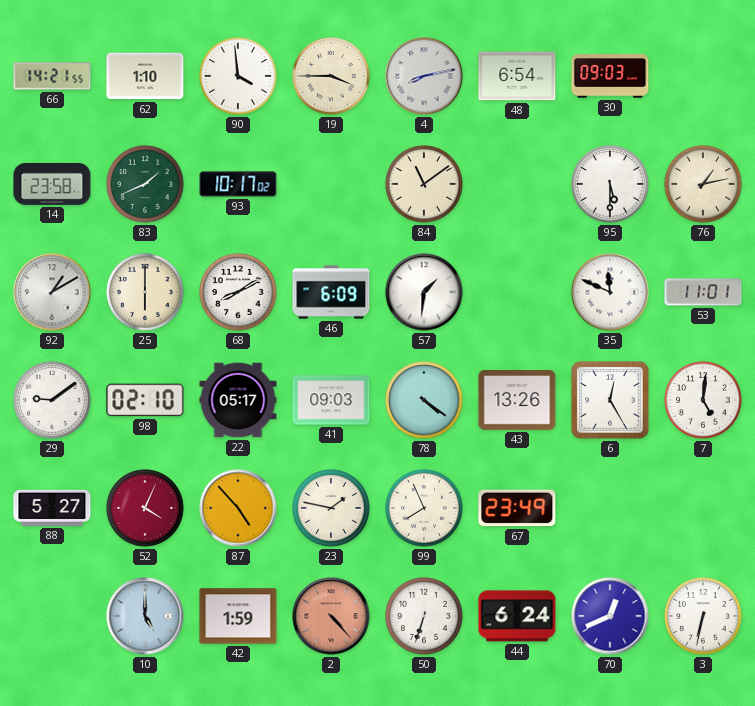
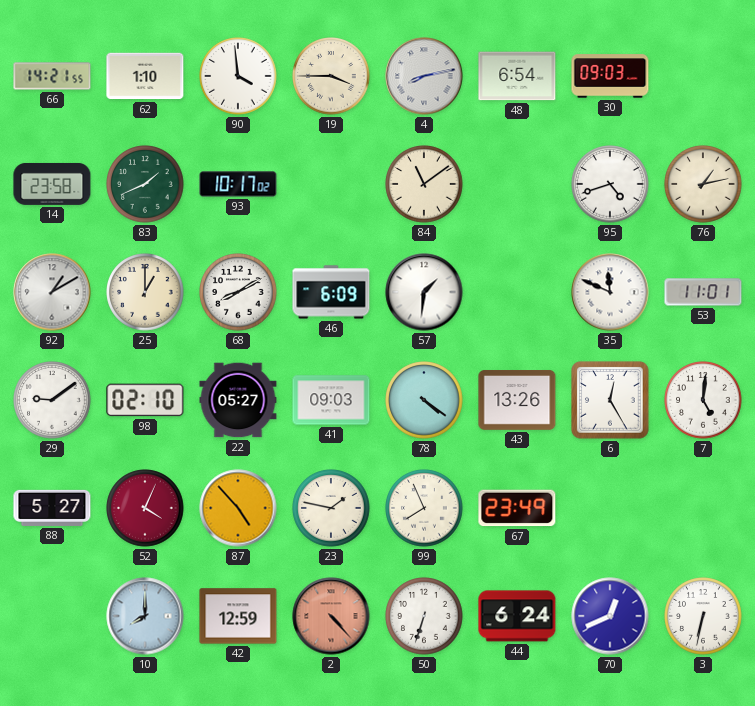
95: 5:30 -> 4:42
25: 6:00 -> 1:00
22: 05:17 -> 05:27
10: 5:00 -> 8:00
42: 1:59 -> 12:59
